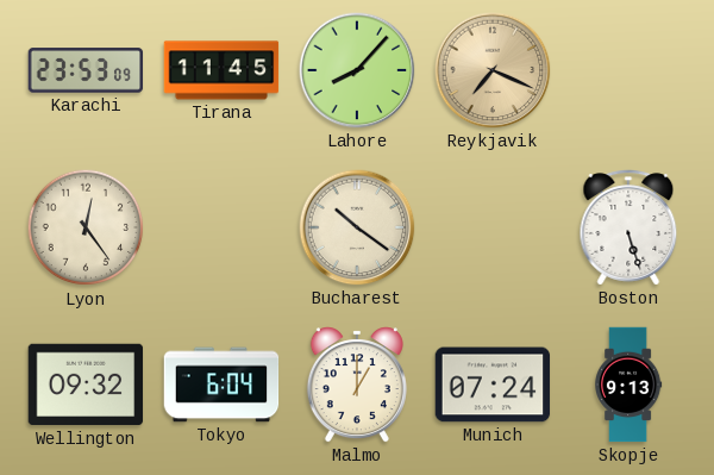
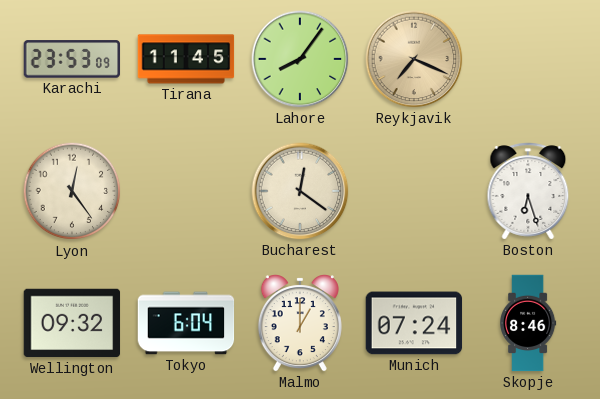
Lahore: 8:07 -> 8:06
Bucharest: 10:21 -> 12:21
Boston: 5:27 -> 6:27
Skopje: 9:13 -> 8:46
